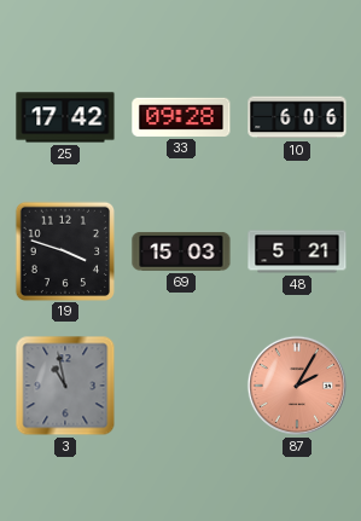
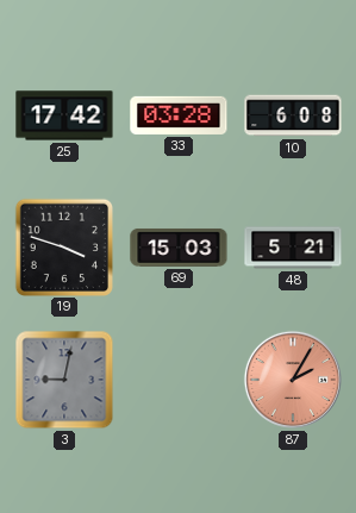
33: 09:28 -> 03:28
10: 6:06 -> 6:08
3: 10:58 -> 9:02
